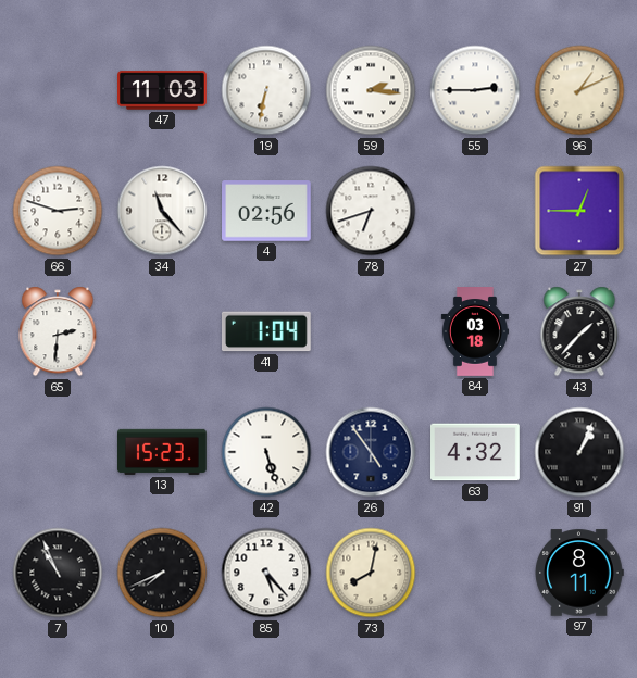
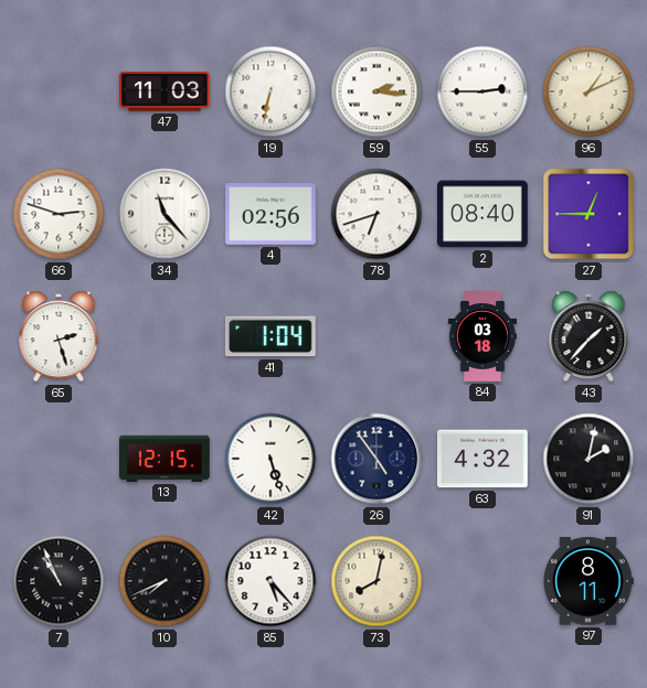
2: none -> 08:40
65: 2:31 -> 2:27
13: 15:23 -> 12:15
91: 1:04 -> 2:02
